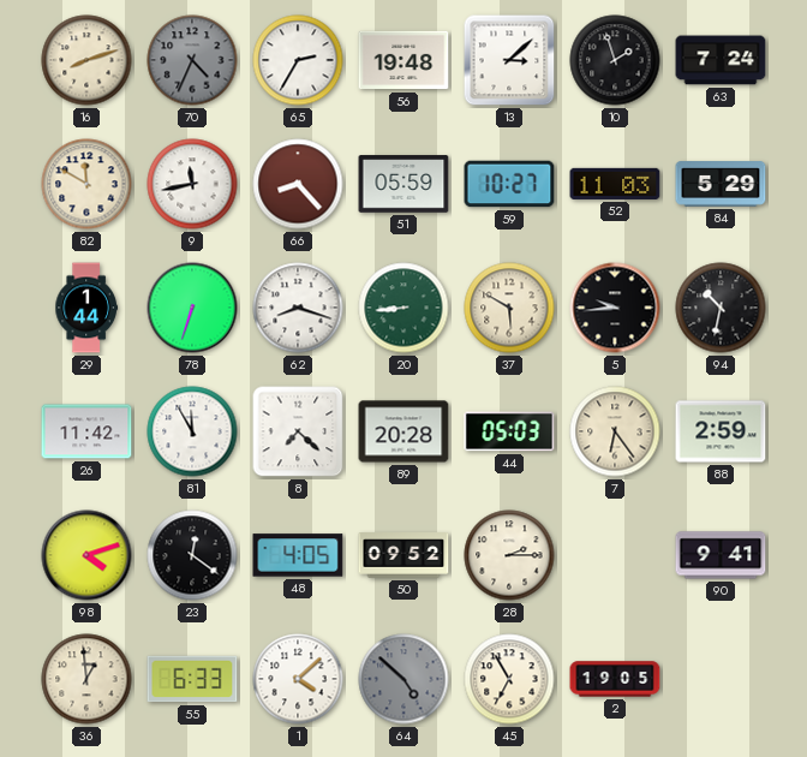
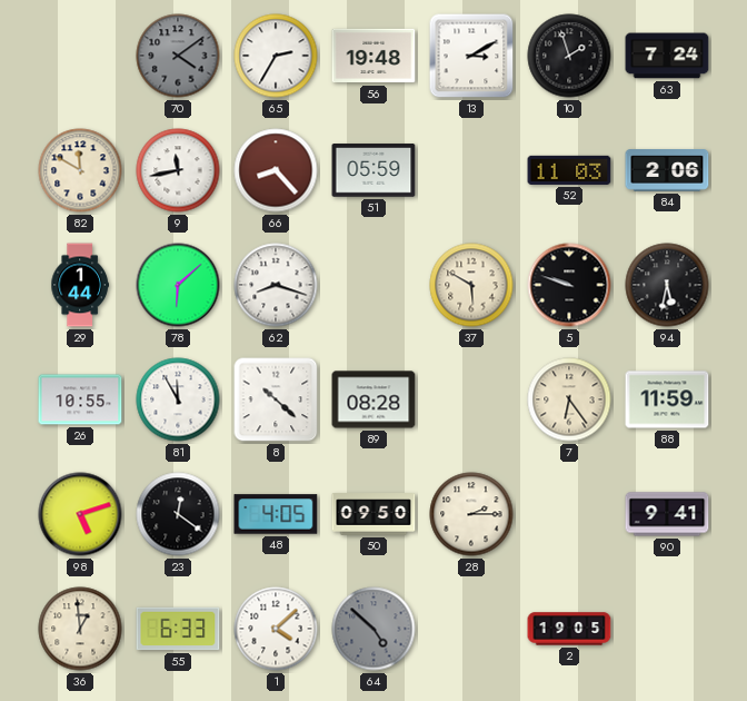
16: 8:12 -> none
70: 4:34 -> 4:09
13: 3:08 -> 3:10
59: 10:27 -> none
84: 5:29 -> 2:06
78: 6:33 -> 6:08
20: 8:44 -> none
5: 9:44 -> 9:48
94: 10:32 -> 5:32
26: 11:42 -> 10:55
8: 7:22 -> 10:22
89: 20:28 -> 08:28
44: 05:03 -> none
88: 2:59 -> 11:59
98: 4:12 -> 5:12
50: 09:52 -> 09:50
45: 6:55 -> none
